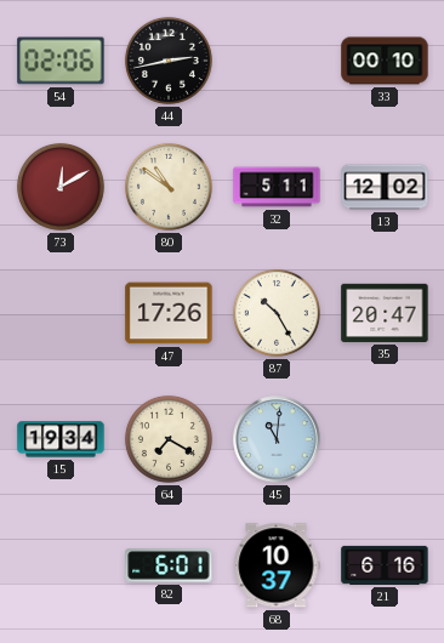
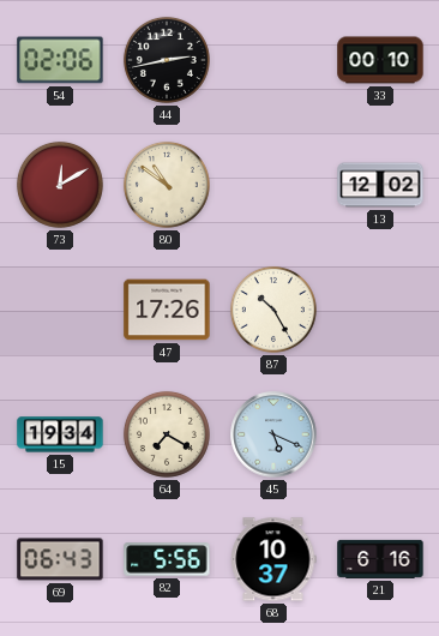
32: 5:11 -> none
35: 20:47 -> none
45: 11:01 -> 5:19
69: none -> 06:43
82: 6:01 -> 5:56
